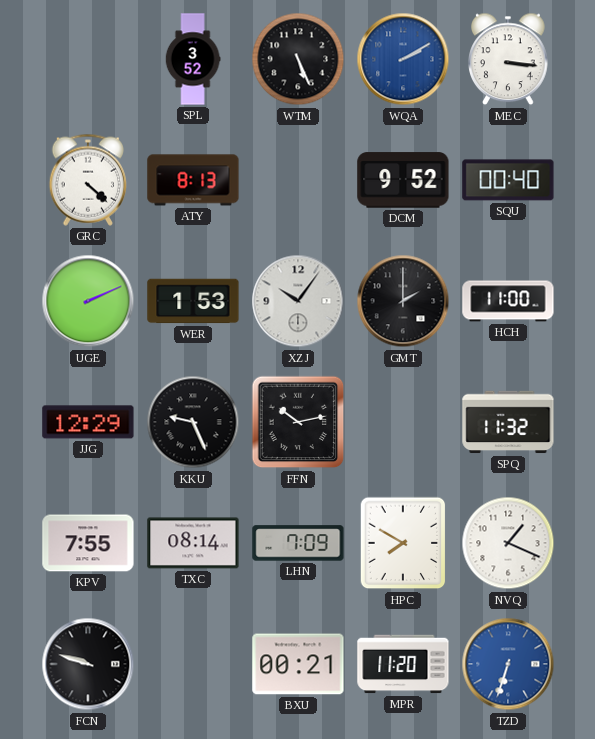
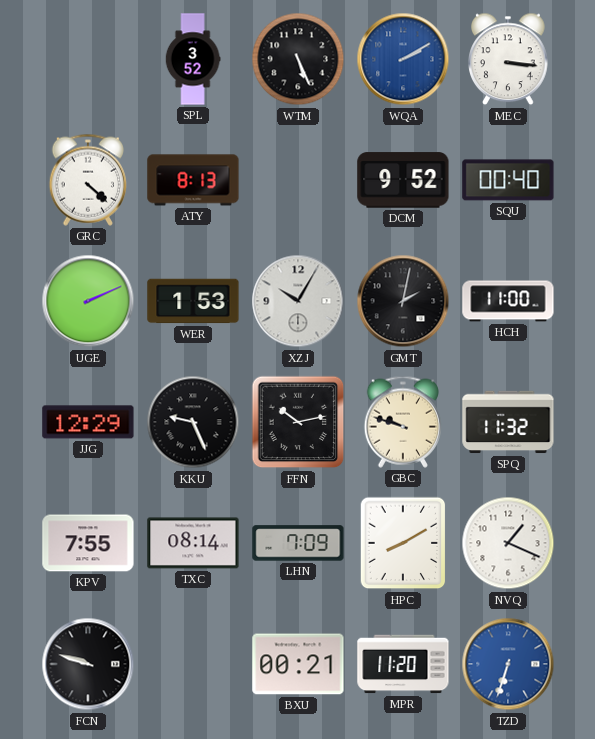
XZJ: 10:06 -> 10:05
GMT: 2:00 -> 2:02
GBC: none -> 9:48
HPC: 7:50 -> 8:10
